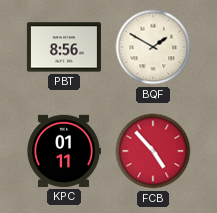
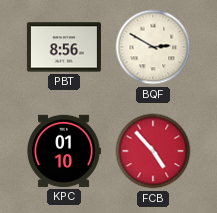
BQF: 1:50 -> 2:50
KPC: 01:11 -> 01:10
